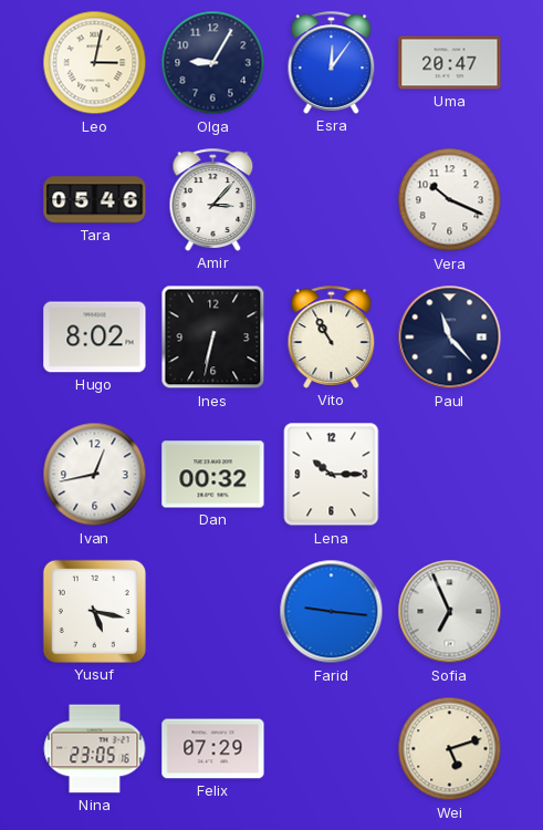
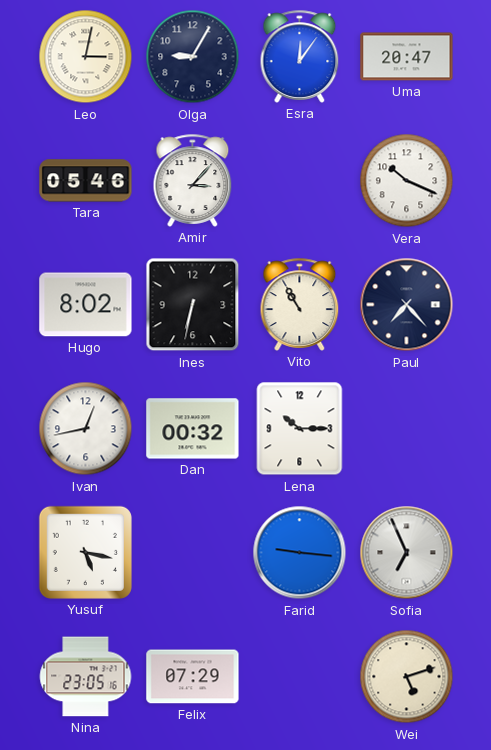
Paul: 11:23 -> 7:23
